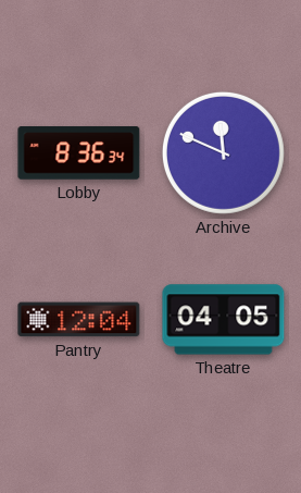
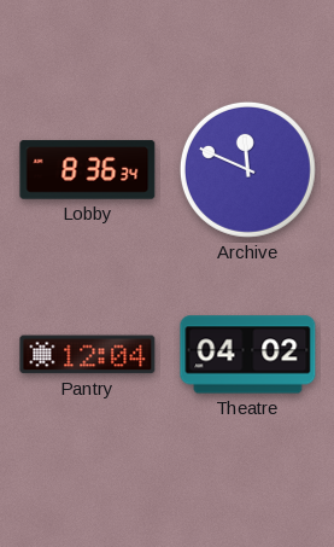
Theatre: 04:05 -> 04:02
